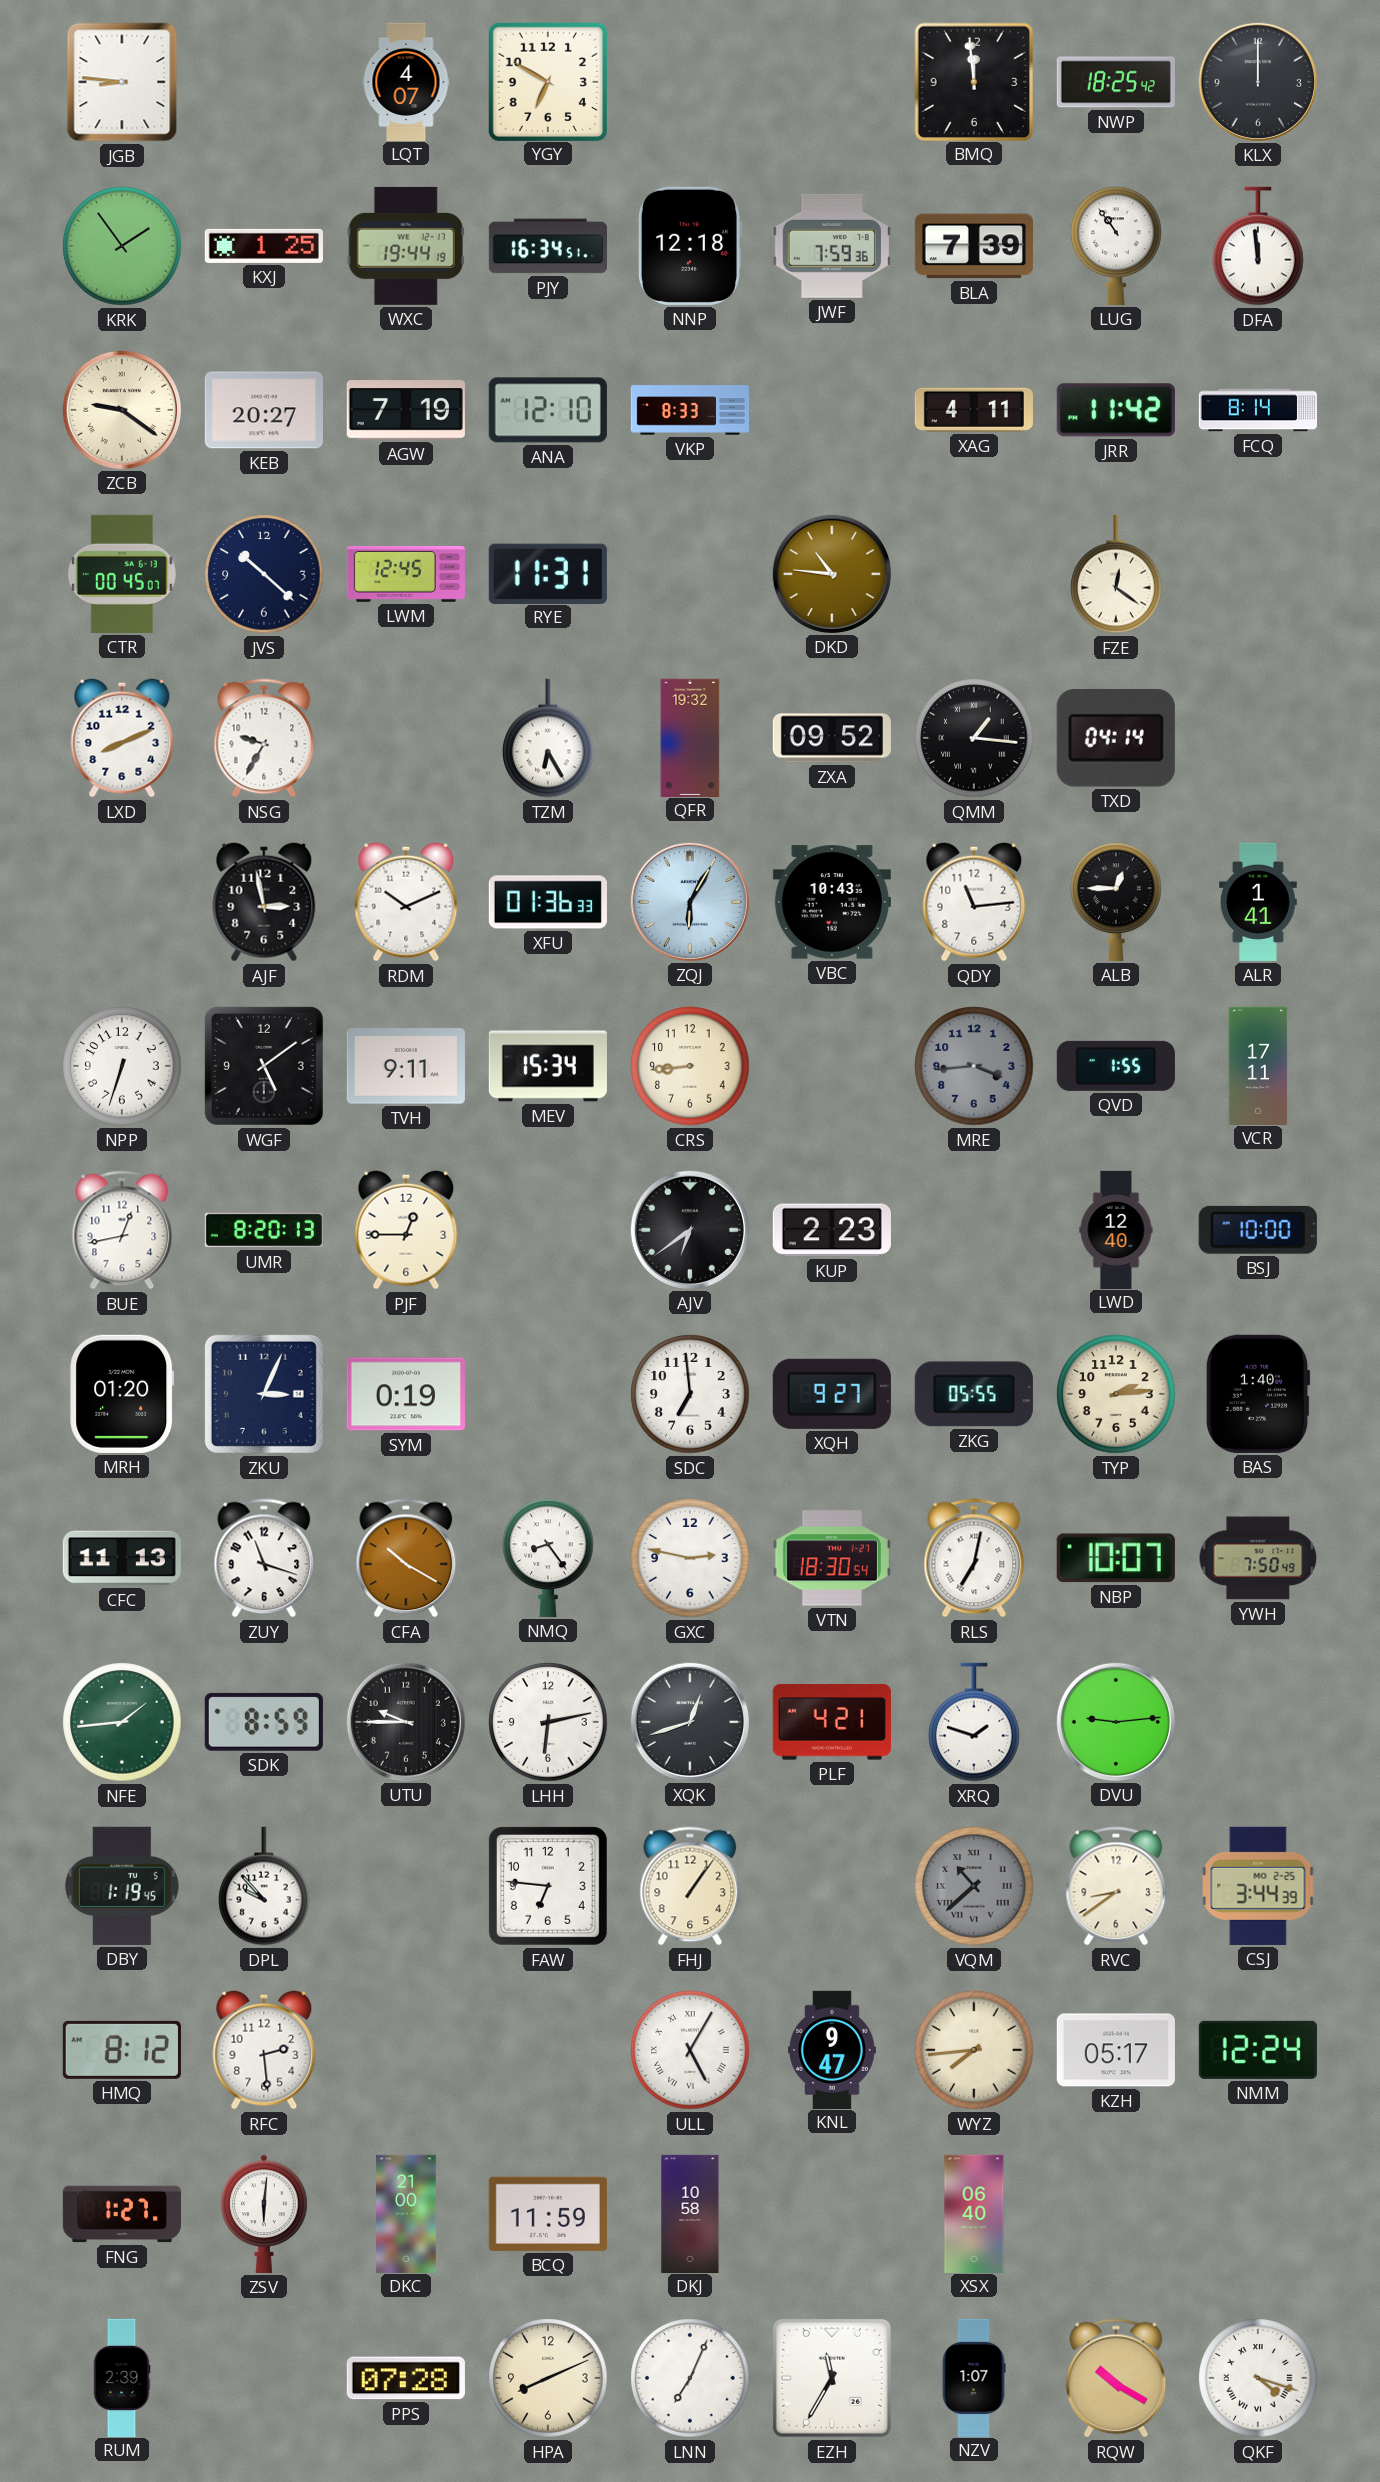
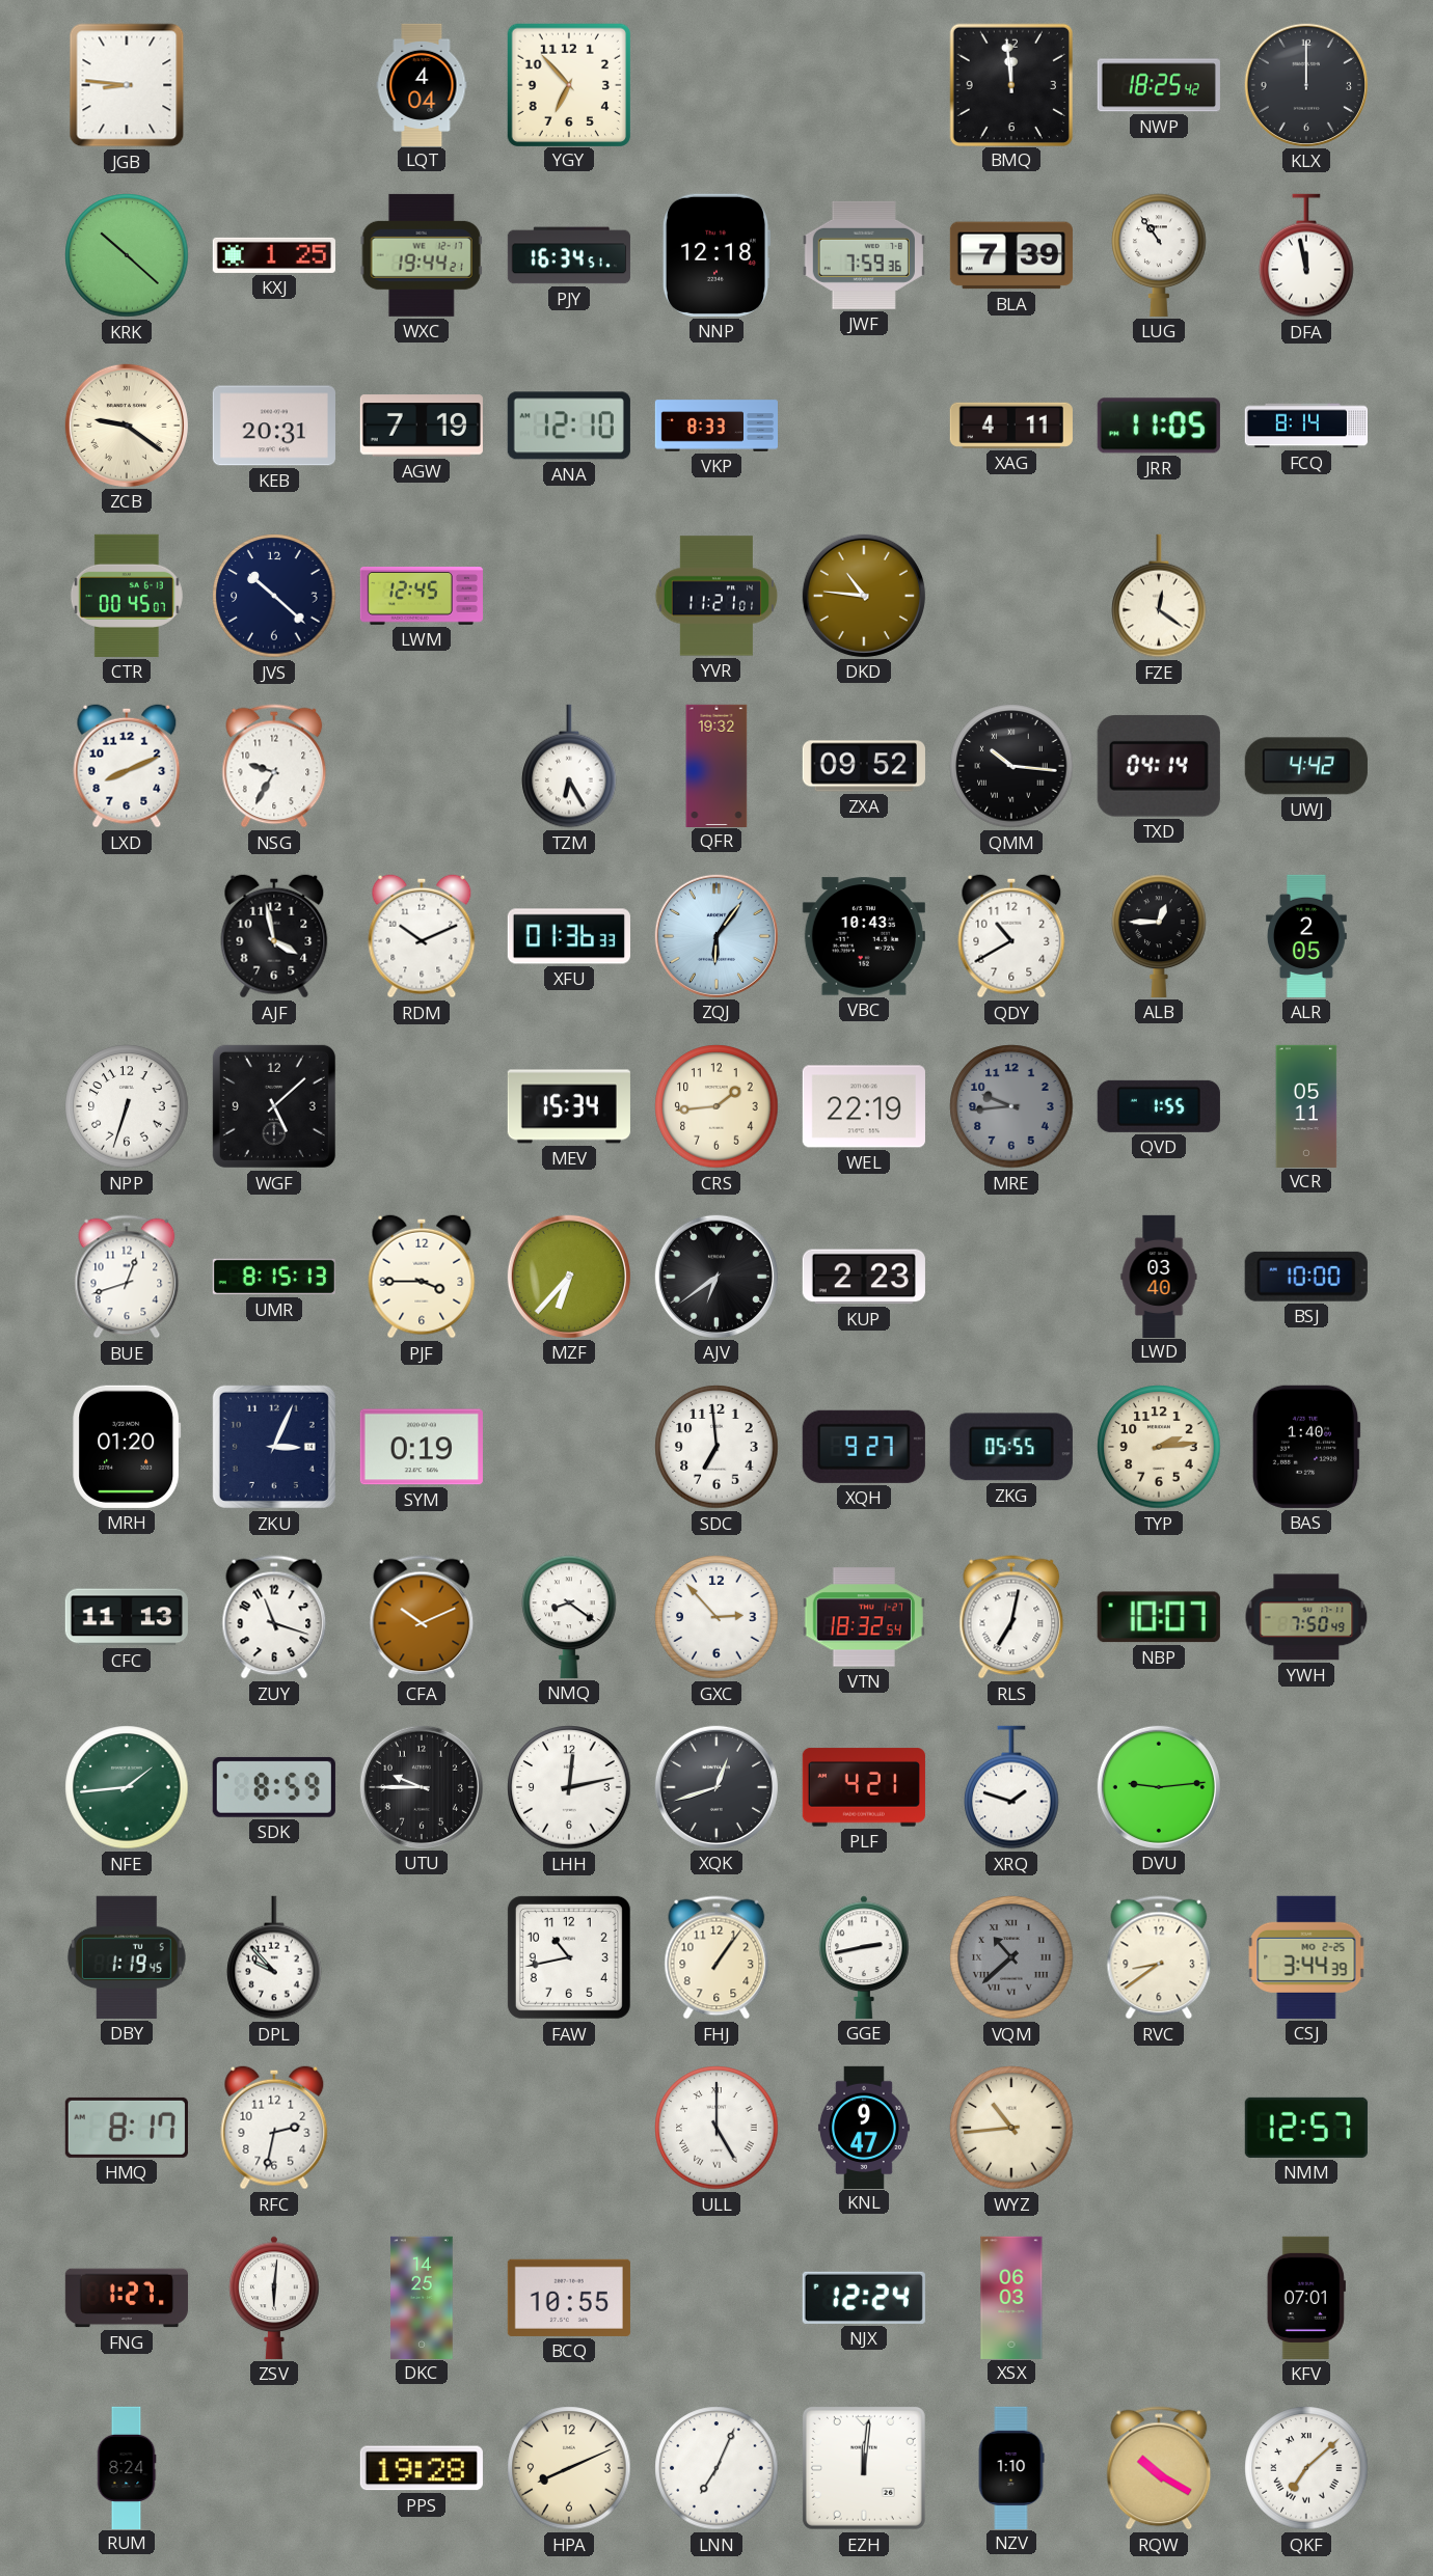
LQT: 4:07 -> 4:04
YGY: 6:50 -> 6:53
KRK: 1:54 -> 10:22
WXC: 19:44:19 -> 19:44:21
DFA: 11:59 -> 11:58
KEB: 20:27 -> 20:31
JRR: 11:42 -> 11:05
RYE: 11:31 -> none
YVR: none -> 11:21
QMM: 1:16 -> 10:16
UWJ: none -> 4:42
AJF: 2:58 -> 3:58
ZQJ: 6:05 -> 6:06
QDY: 11:14 -> 10:40
ALR: 1:41 -> 2:05
WGF: 5:09 -> 5:08
TVH: 9:11 -> none
CRS: 8:44 -> 1:44
WEL: none -> 22:19
MRE: 3:44 -> 9:44
VCR: 17:11 -> 05:11
BUE: 12:43 -> 12:42
UMR: 8:20 -> 8:15
PJF: 12:45 -> 3:45
MZF: none -> 6:37
LWD: 12:40 -> 03:40
CFA: 10:20 -> 10:11
NMQ: 8:24 -> 8:21
GXC: 2:47 -> 2:53
VTN: 18:30 -> 18:32
LHH: 6:13 -> 12:13
FAW: 6:46 -> 10:43
GGE: none -> 2:43
HMQ: 8:12 -> 8:17
RFC: 2:29 -> 2:32
ULL: 5:05 -> 5:00
WYZ: 7:44 -> 10:44
KZH: 05:17 -> none
NMM: 12:24 -> 12:57
DKC: 21:00 -> 14:25
BCQ: 11:59 -> 10:55
DKJ: 10:58 -> none
NJX: none -> 12:24
XSX: 06:40 -> 06:03
KFV: none -> 07:01
RUM: 2:39 -> 8:24
PPS: 07:28 -> 19:28
EZH: 11:35 -> 12:01
NZV: 1:07 -> 1:10
QKF: 4:18 -> 7:08
